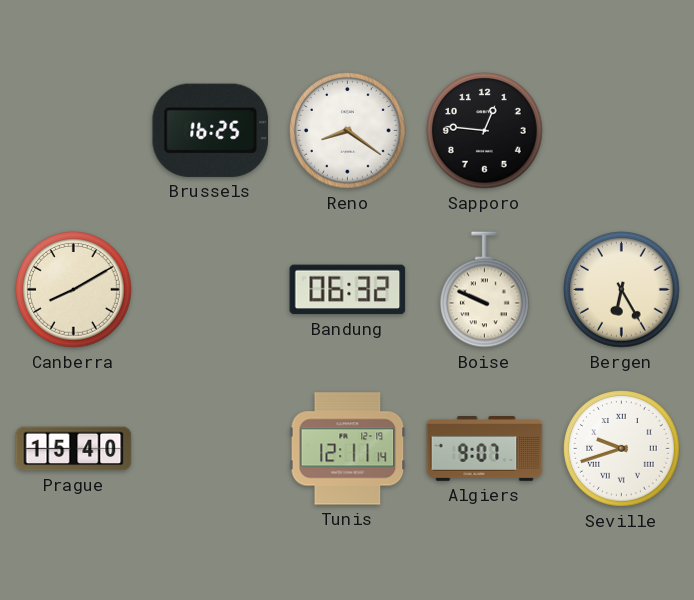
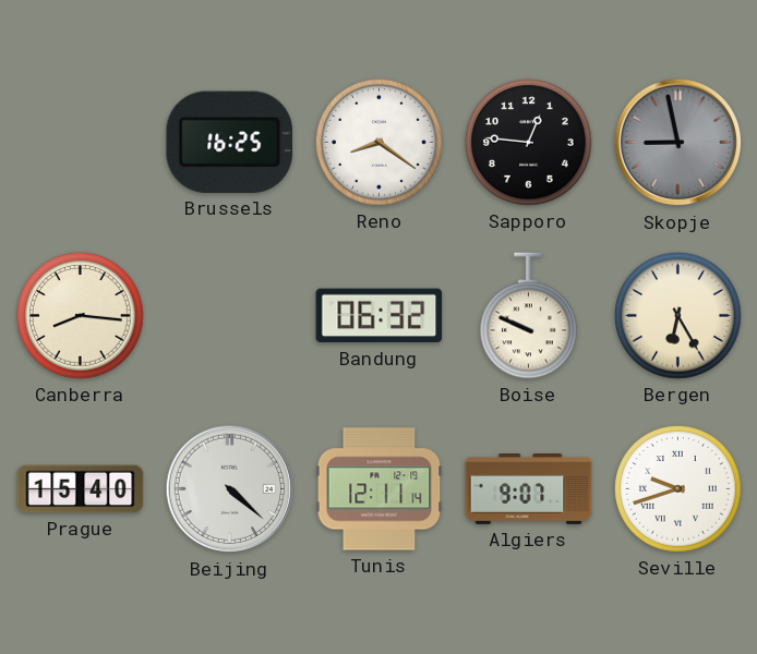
Skopje: none -> 8:58
Canberra: 8:10 -> 8:16
Beijing: none -> 4:22
